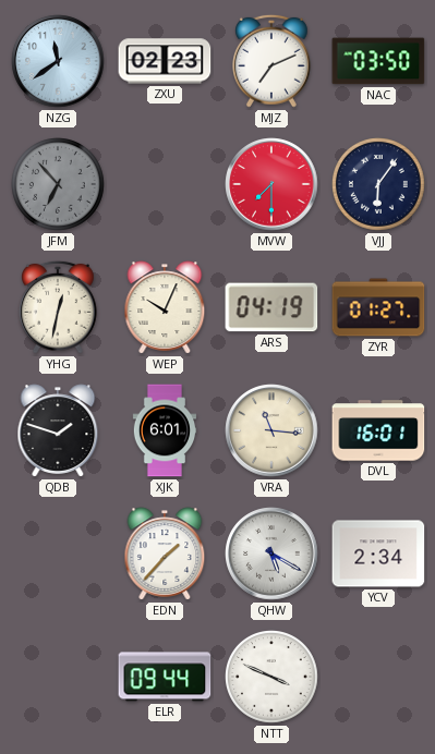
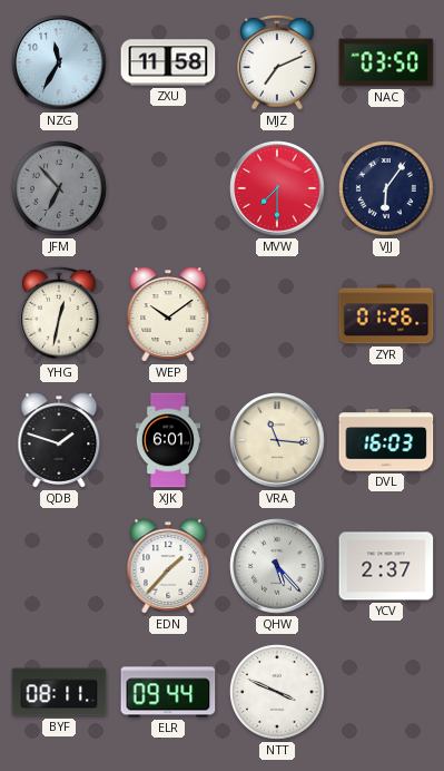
NZG: 11:39 -> 11:35
ZXU: 02:23 -> 11:58
WEP: 10:04 -> 10:09
ARS: 04:19 -> none
ZYR: 01:27 -> 01:26
DVL: 16:01 -> 16:03
QHW: 5:20 -> 5:23
YCV: 2:34 -> 2:37
BYF: none -> 08:11
